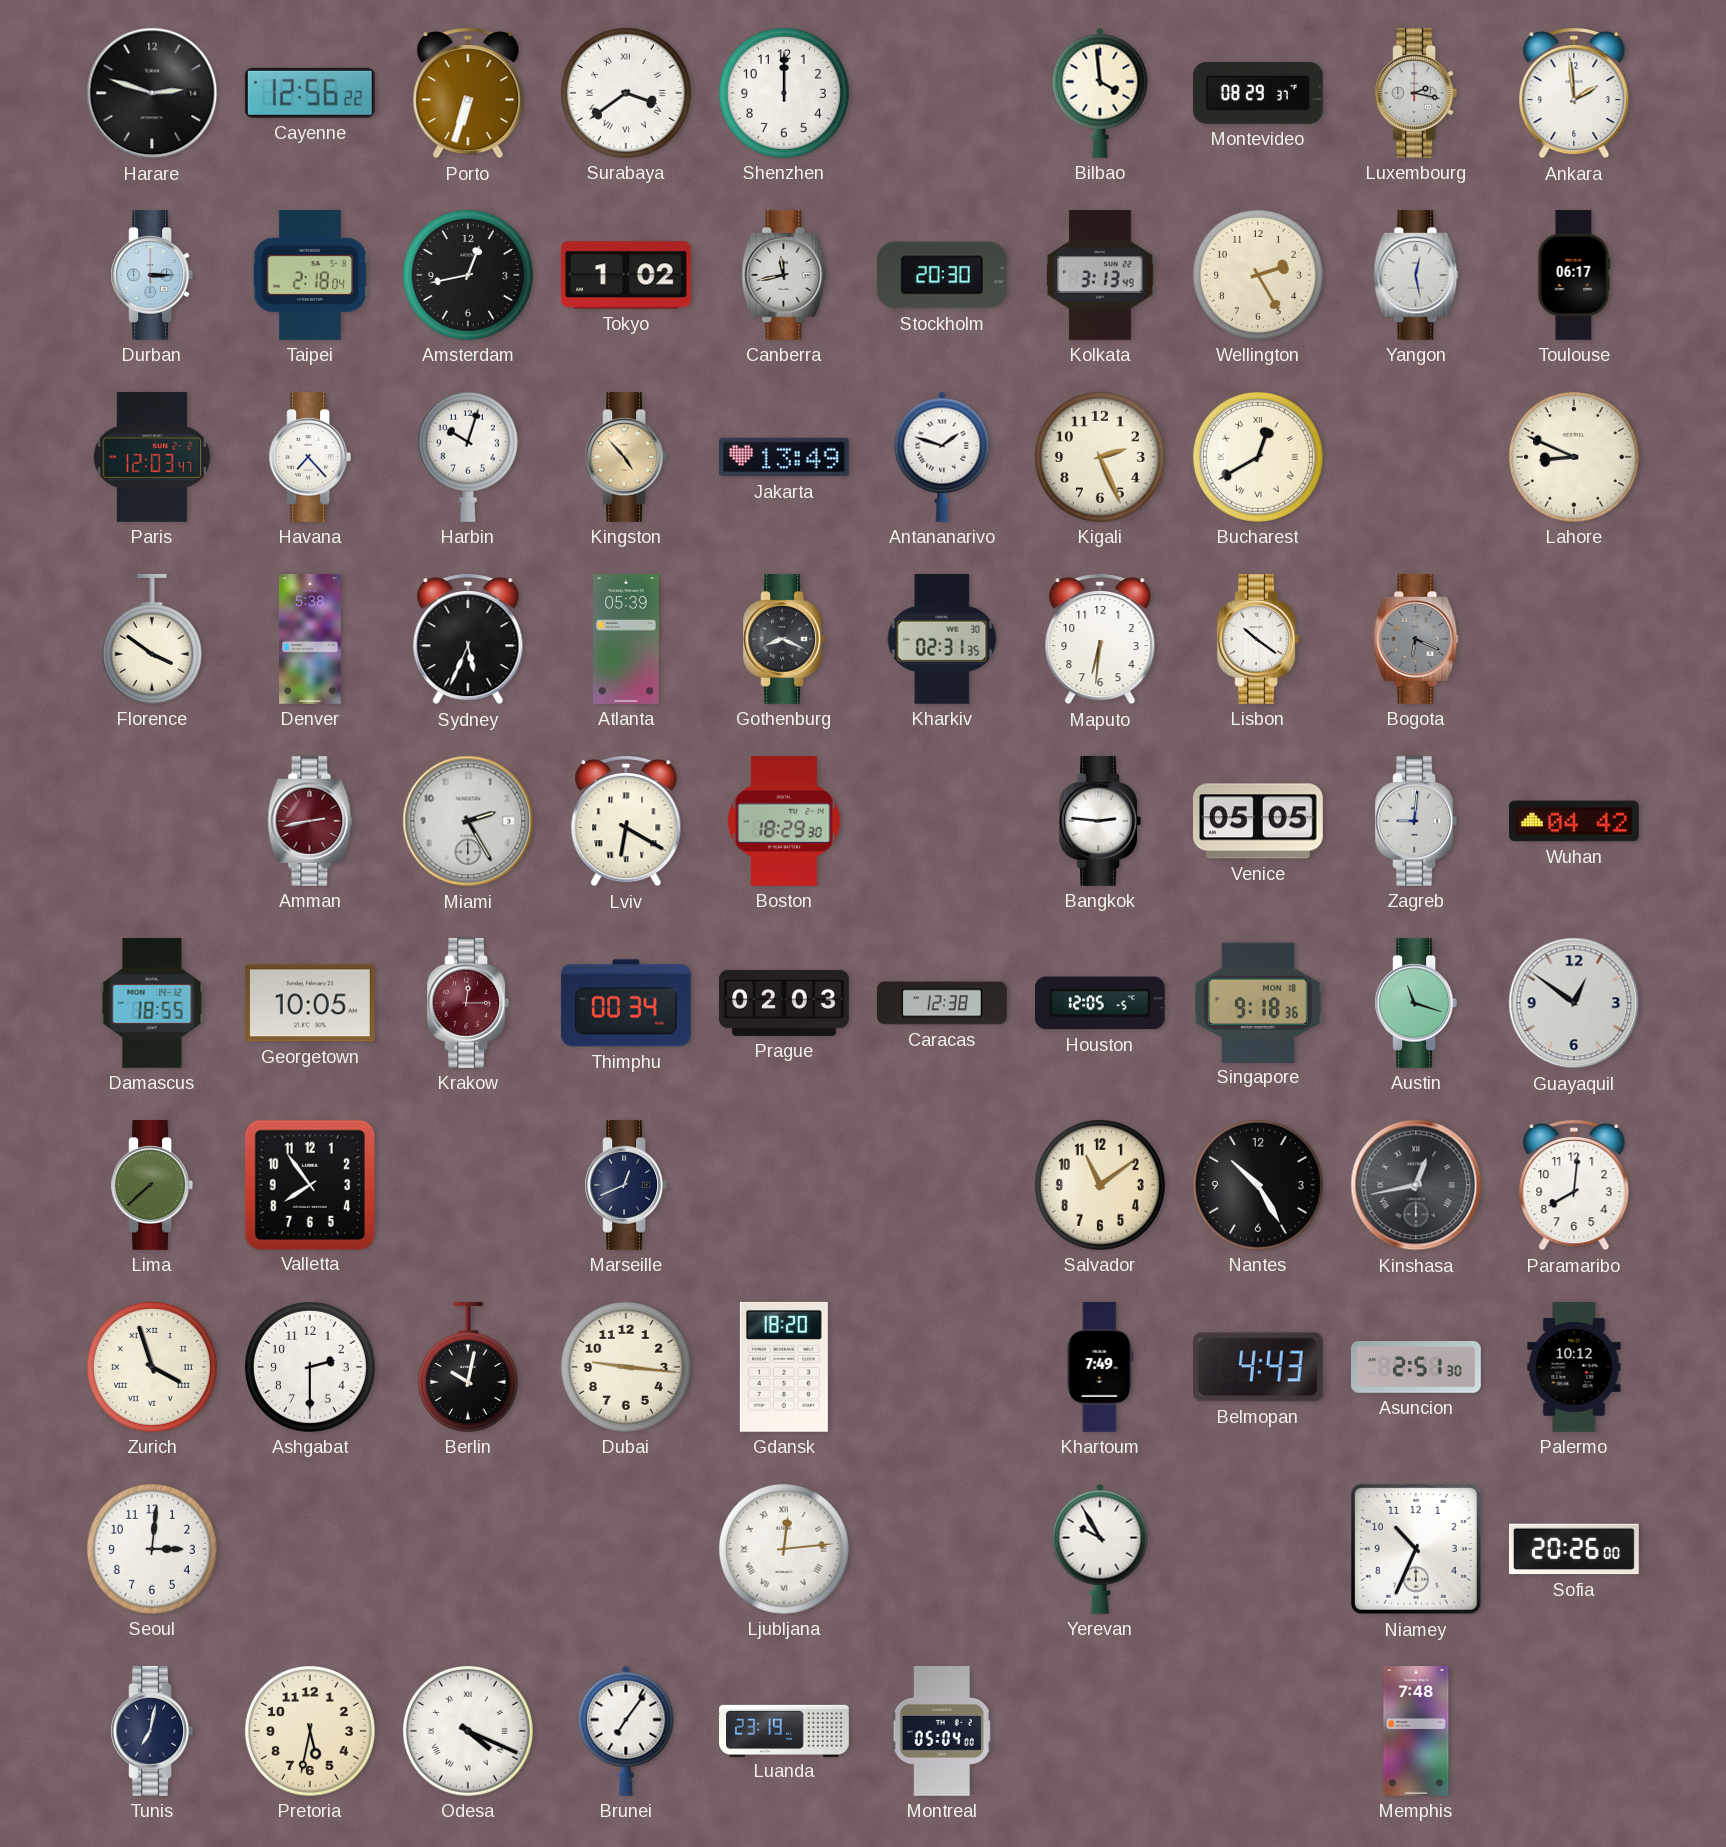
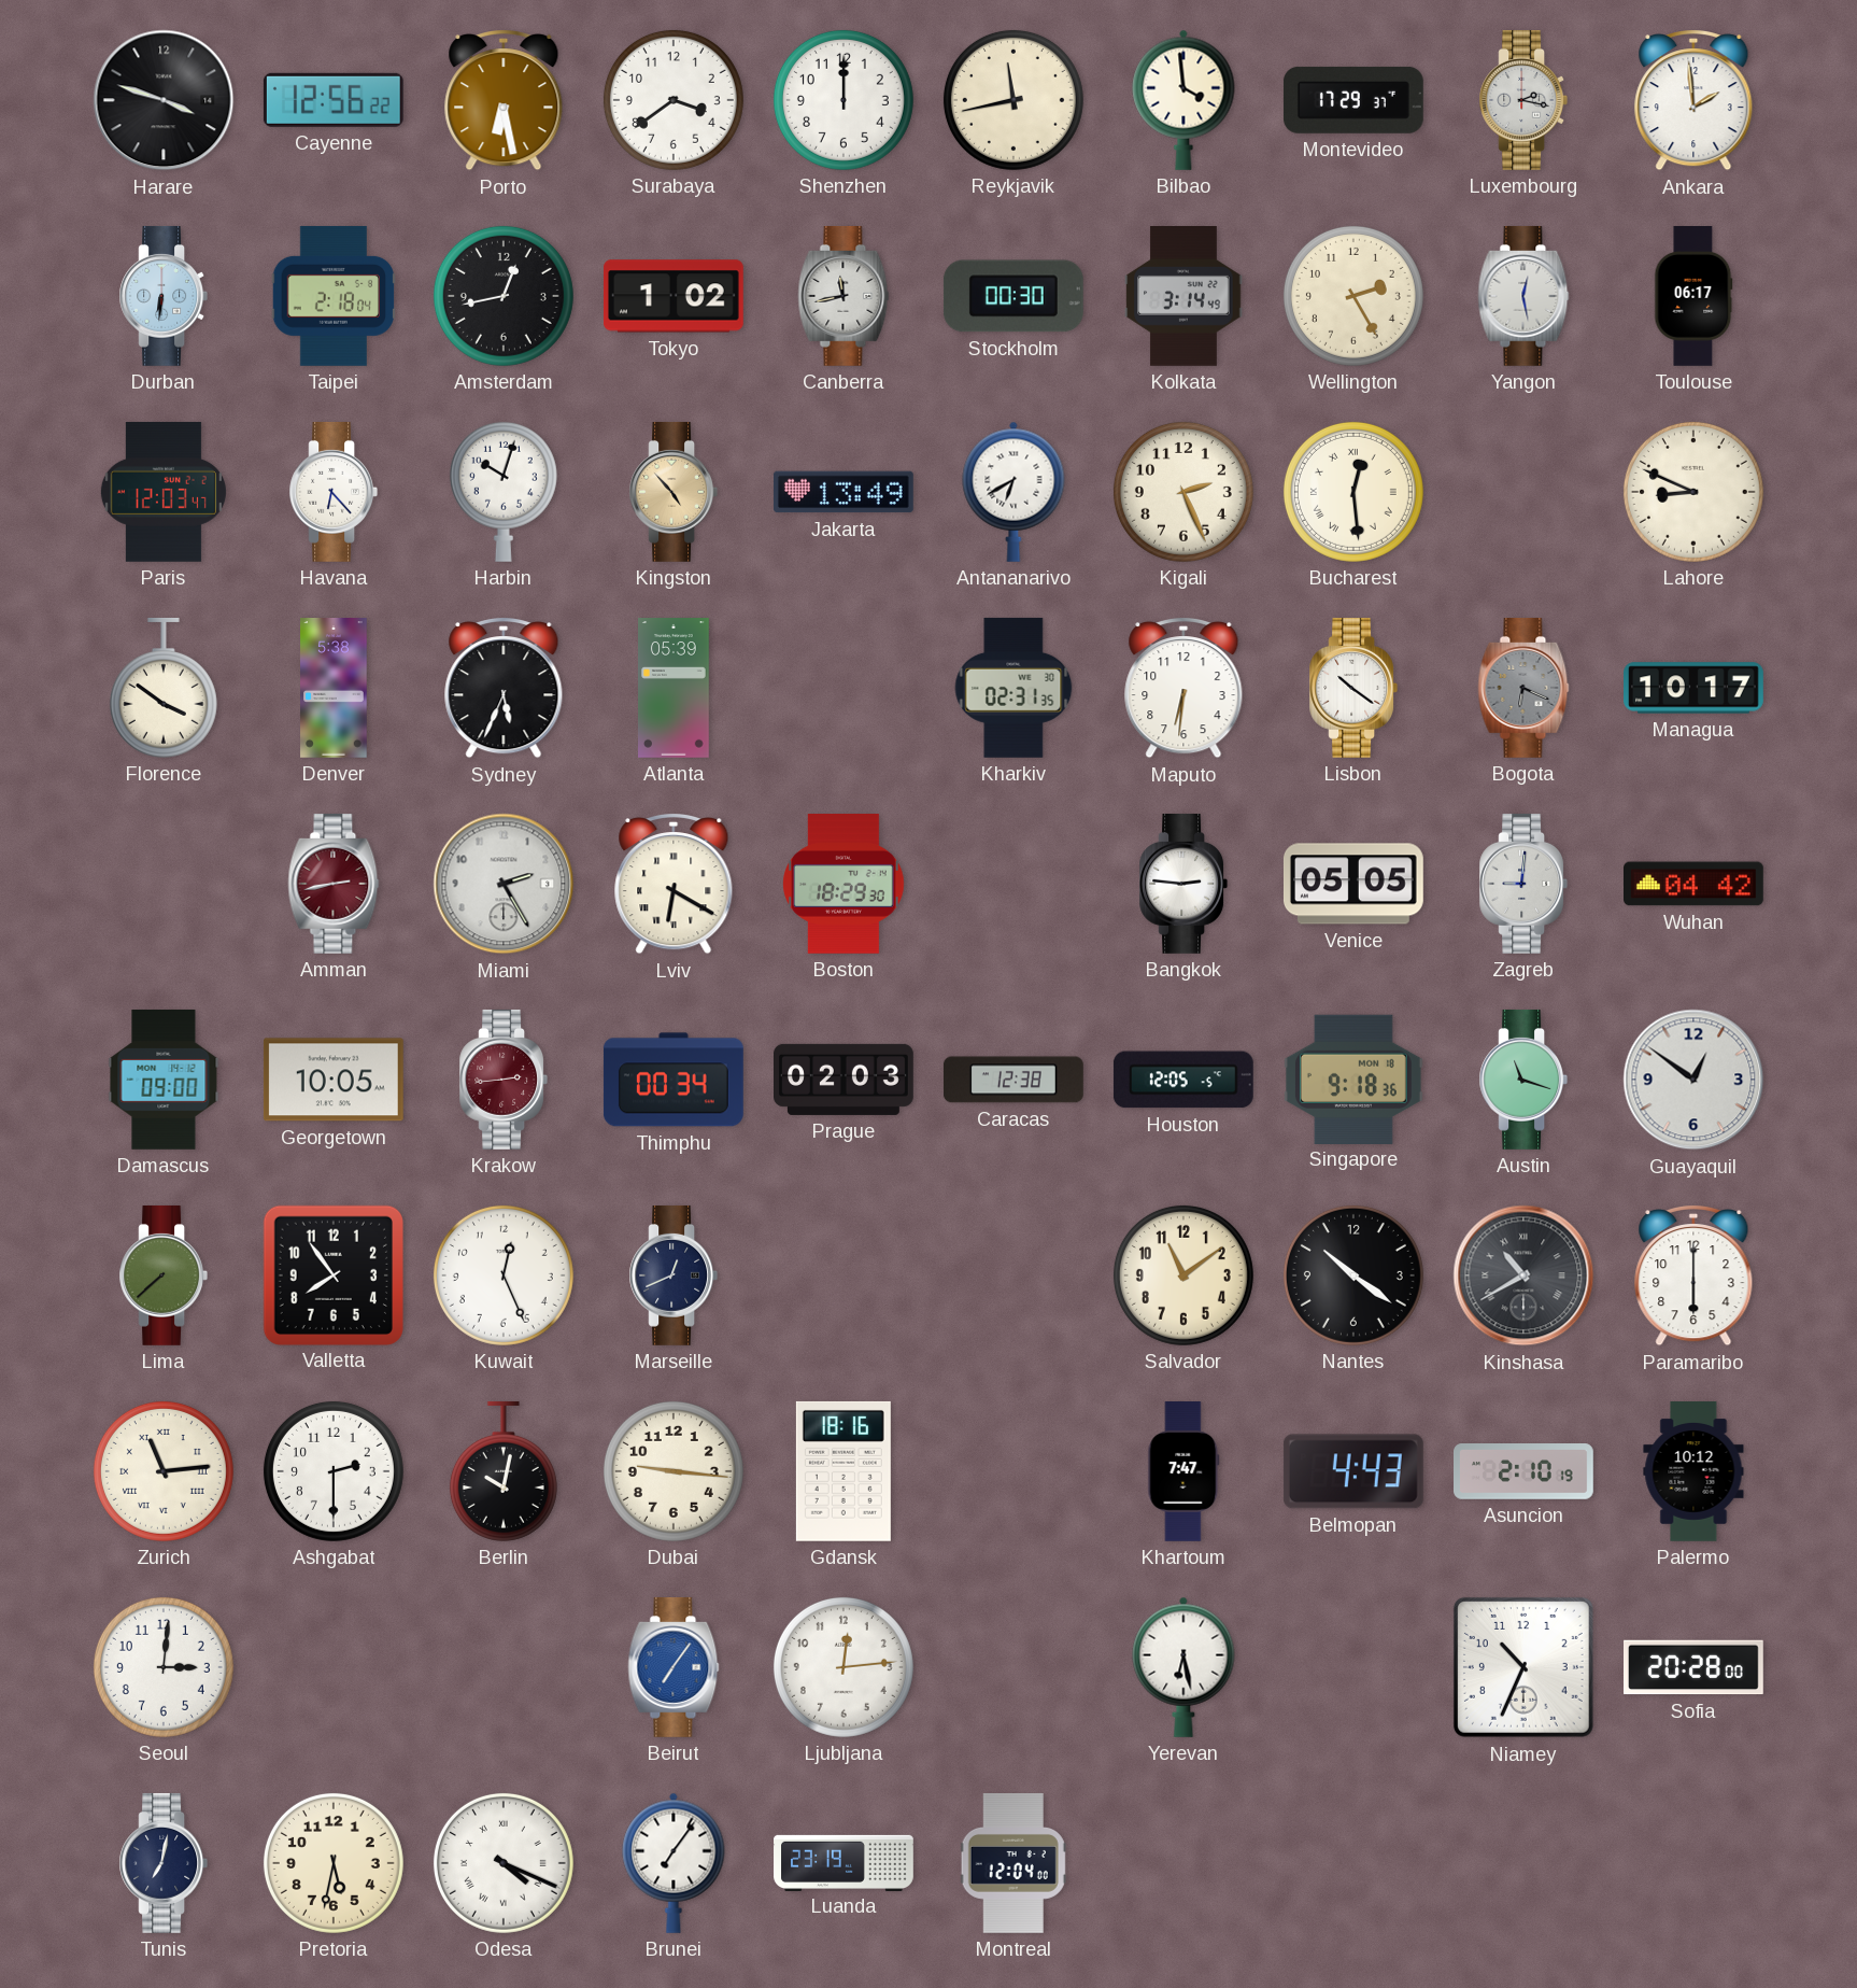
Harare: 2:48 -> 3:48
Porto: 6:33 -> 6:28
Surabaya numerals: Roman -> Arabic
Reykjavik: none -> 11:43
Montevideo: 08:29 -> 17:29
Durban: 3:15 -> 6:31
Stockholm: 20:30 -> 00:30
Kolkata: 3:13 -> 3:14
Havana: 7:23 -> 6:23
Antananarivo: 1:48 -> 6:40
Bucharest: 12:40 -> 12:29
Gothenburg: 8:19 -> none
Managua: none -> 10:17
Damascus: 18:55 -> 09:00
Krakow: 12:15 -> 2:44
Kuwait: none -> 12:26
Nantes: 10:25 -> 10:21
Kinshasa: 12:43 -> 10:40
Paramaribo: 8:01 -> 6:00
Zurich: 3:57 -> 11:14
Gdansk: 18:20 -> 18:16
Khartoum: 7:49 -> 7:47
Asuncion: 2:51 -> 2:10
Beirut: none -> 7:06
Ljubljana numerals: Roman -> Arabic
Yerevan: 9:55 -> 6:28
Sofia: 20:26 -> 20:28
Montreal: 05:04 -> 12:04
Memphis: 7:48 -> none
